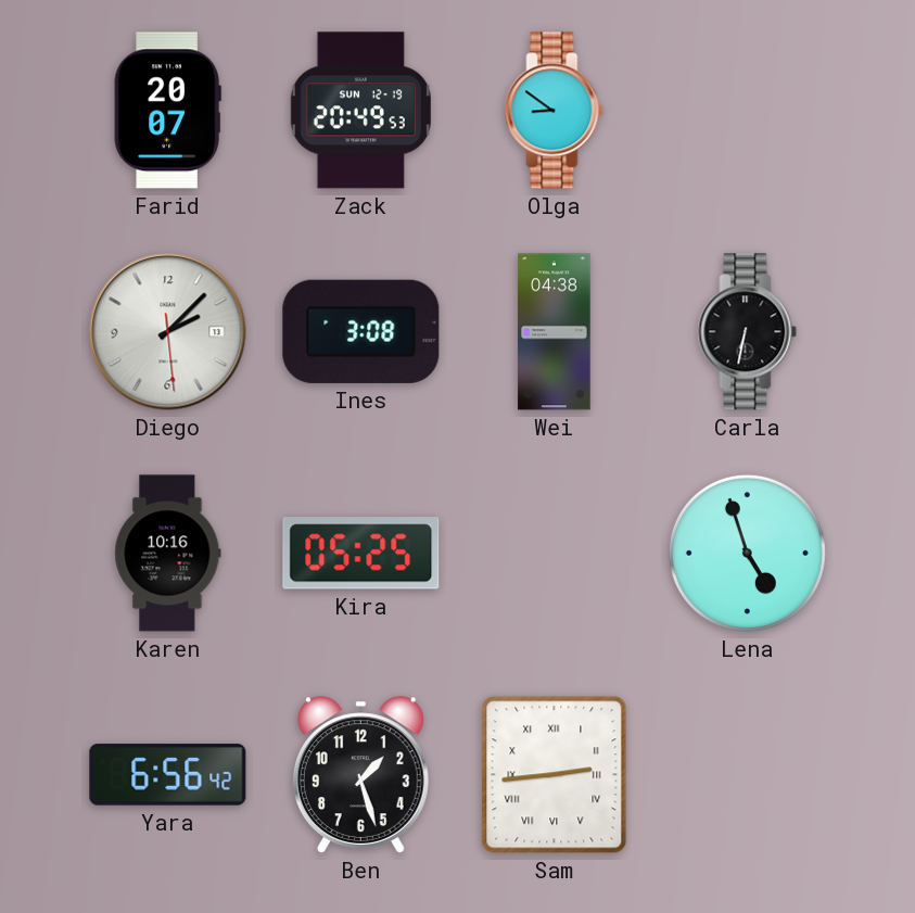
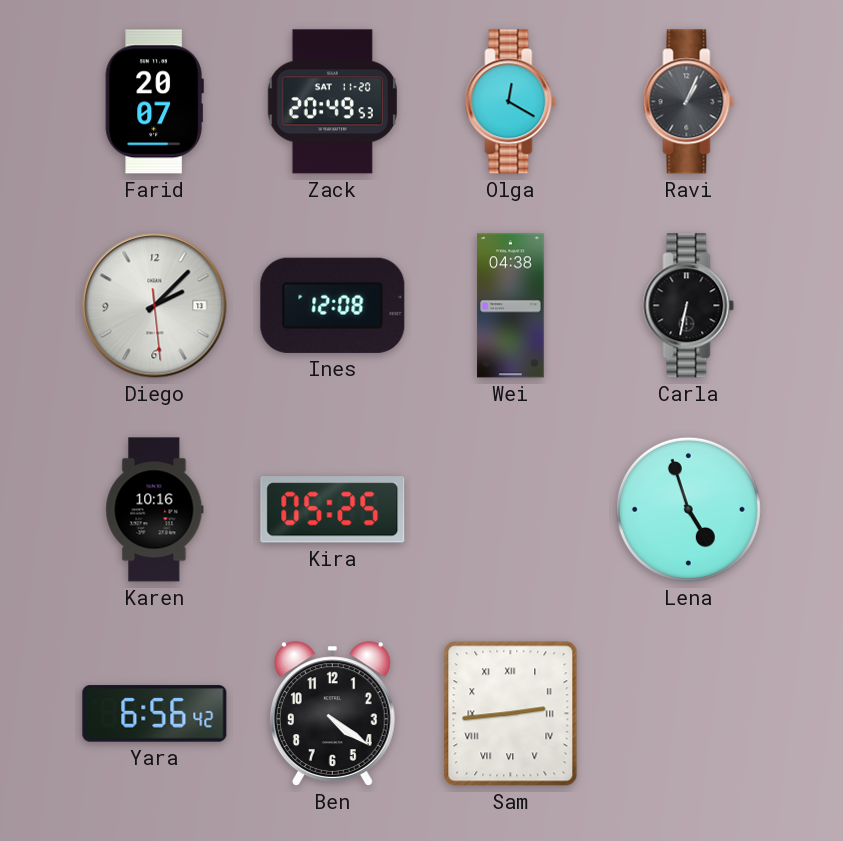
Zack date: SUN 12-19 -> SAT 11-20
Olga: 8:51 -> 12:20
Ravi: none -> 1:04
Ines: 3:08 -> 12:08
Ben: 1:27 -> 4:21
